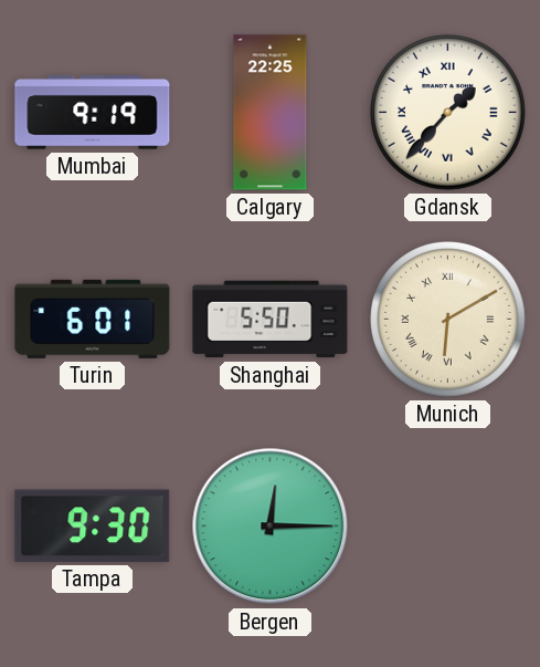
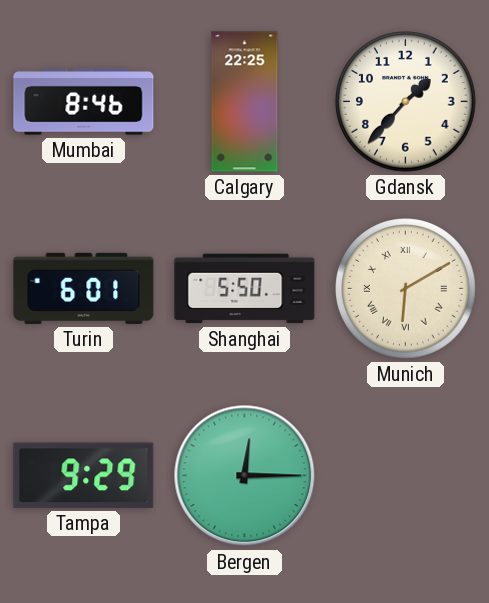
Mumbai: 9:19 -> 8:46
Gdansk numerals: Roman -> Arabic
Tampa: 9:30 -> 9:29
